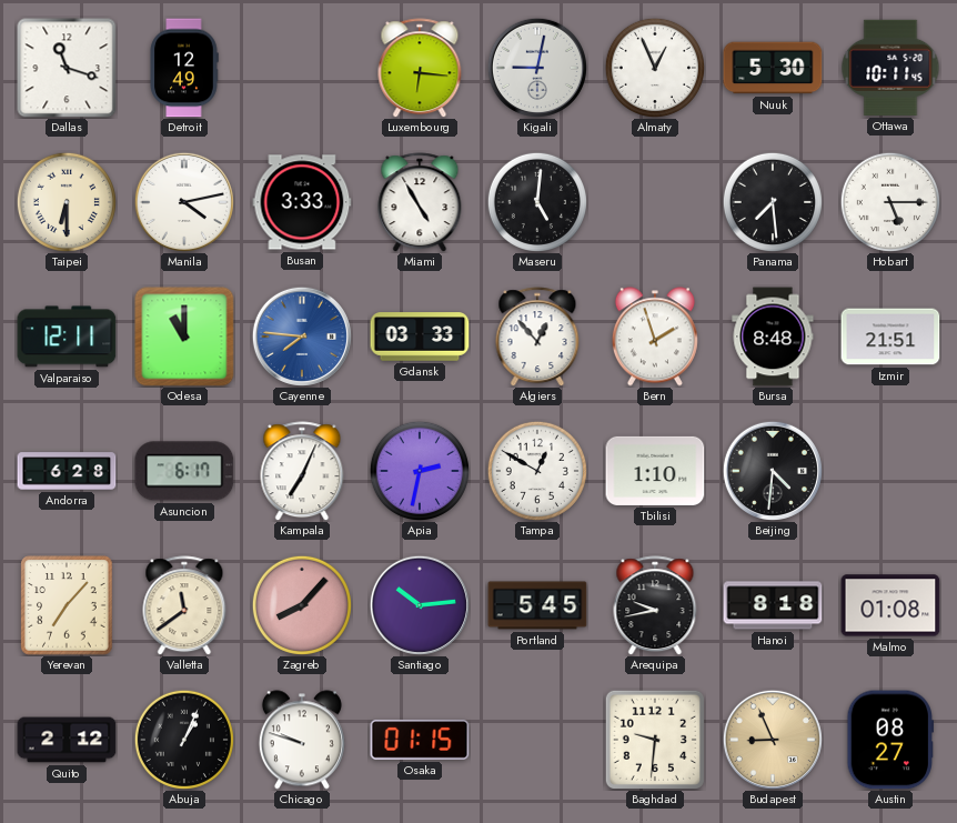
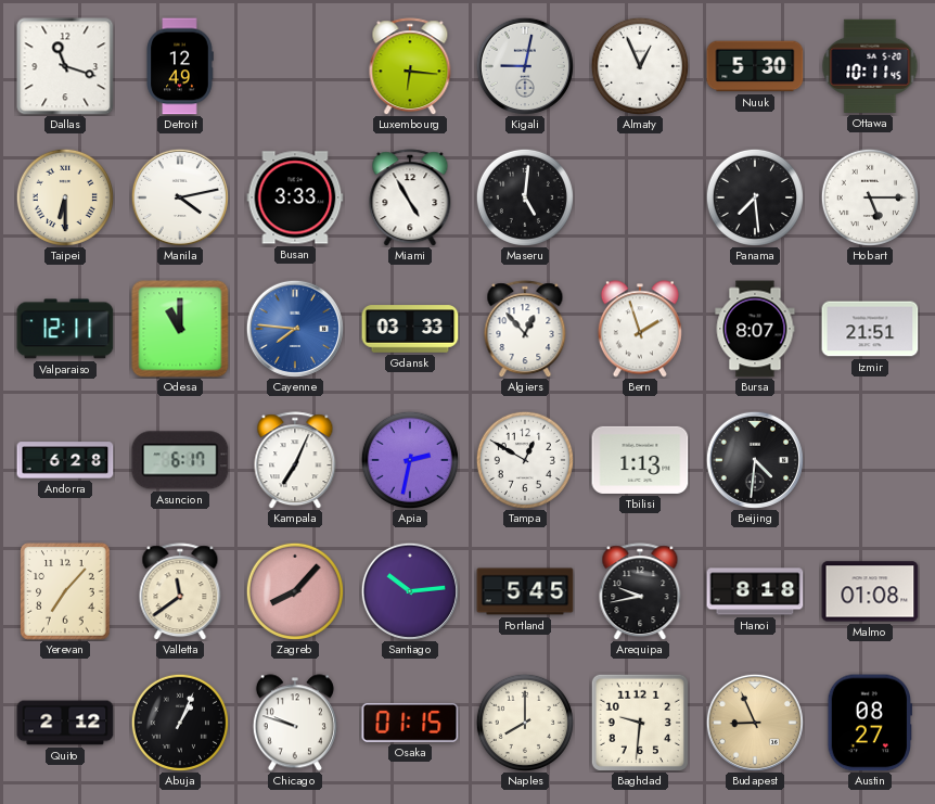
Bursa: 8:48 -> 8:07
Tbilisi: 1:10 -> 1:13
Naples: none -> 8:00
